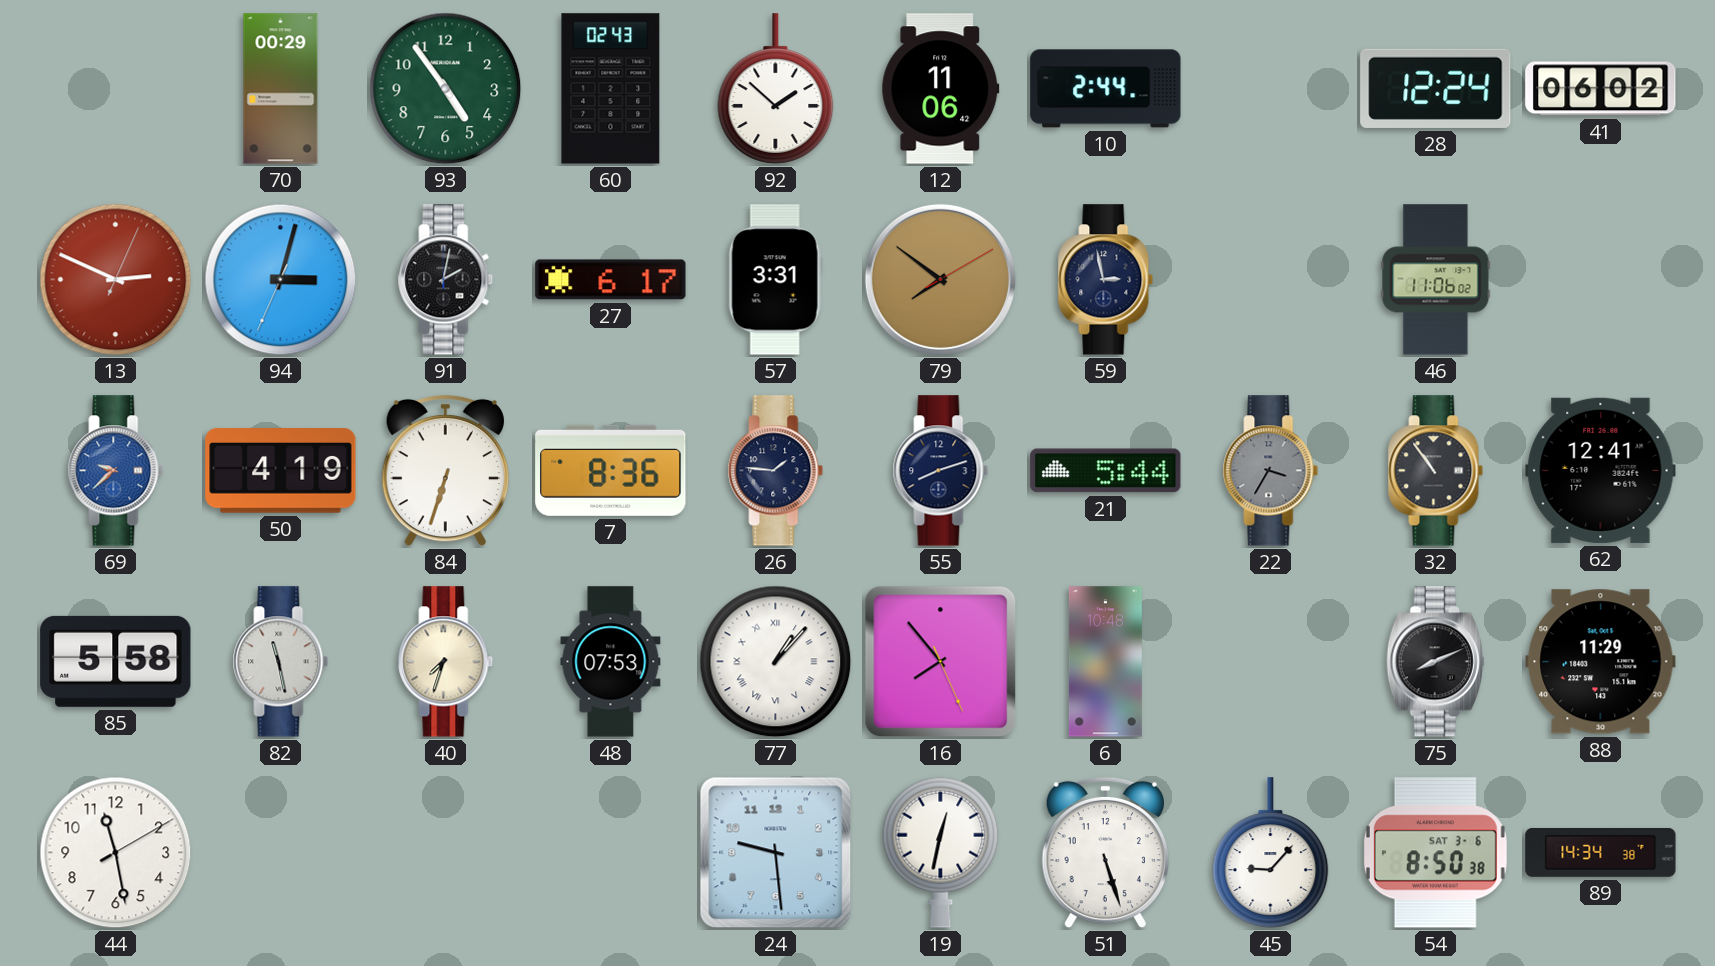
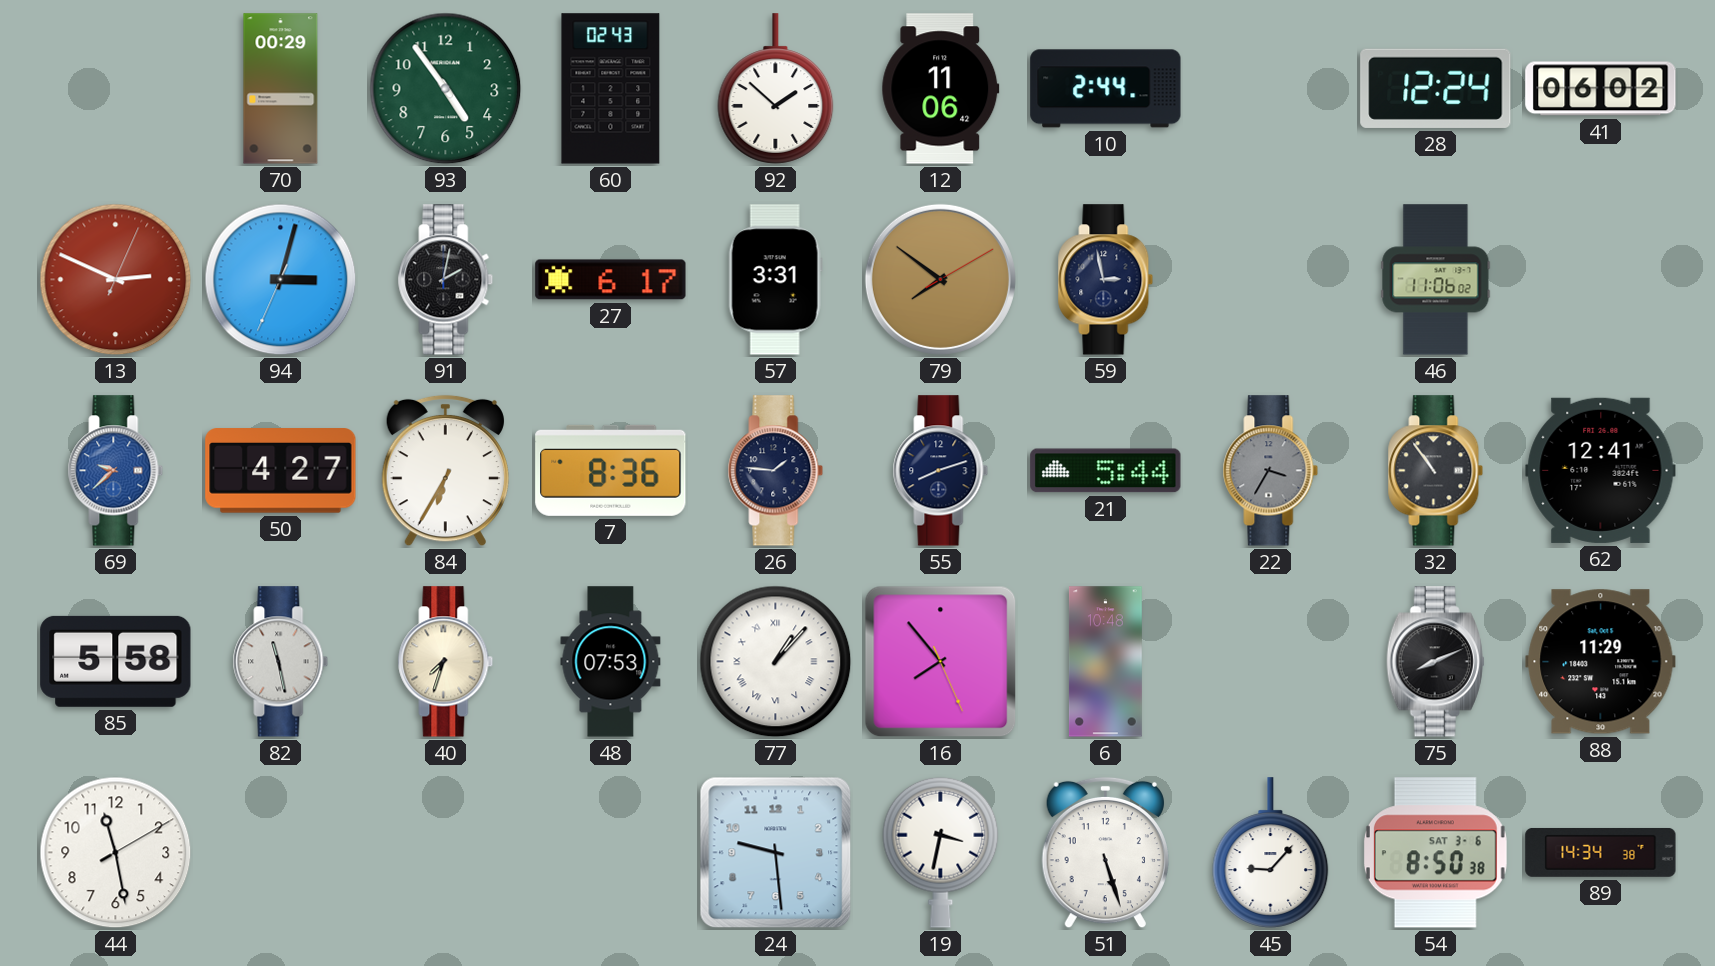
50: 4:19 -> 4:27
84: 6:33 -> 6:35
19: 12:32 -> 3:32
